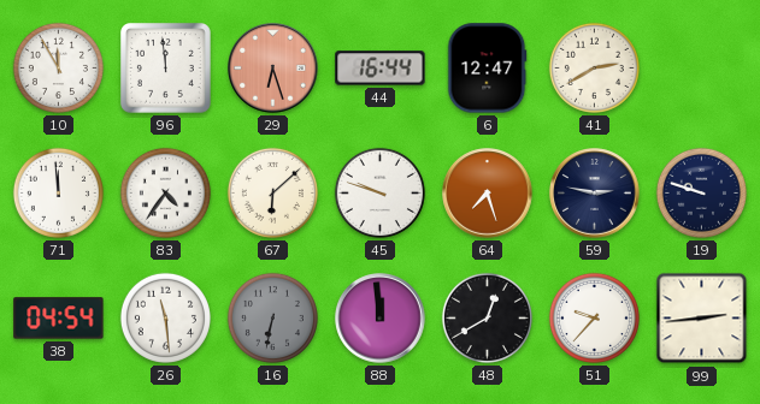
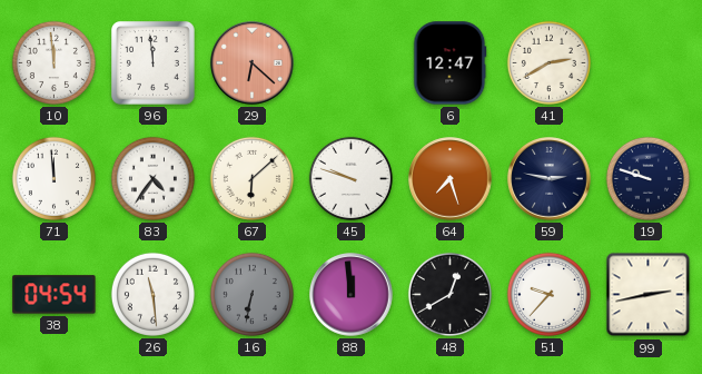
10: 11:55 -> 11:59
29: 6:27 -> 6:22
44: 16:44 -> none
99: 2:44 -> 2:43
